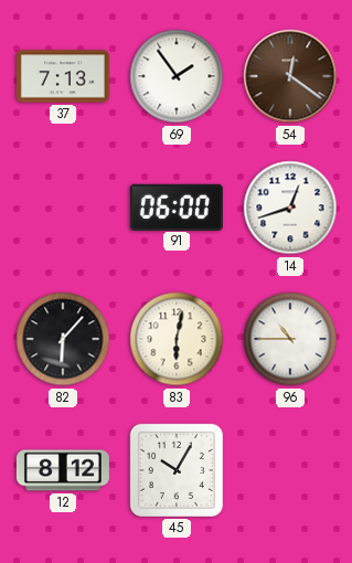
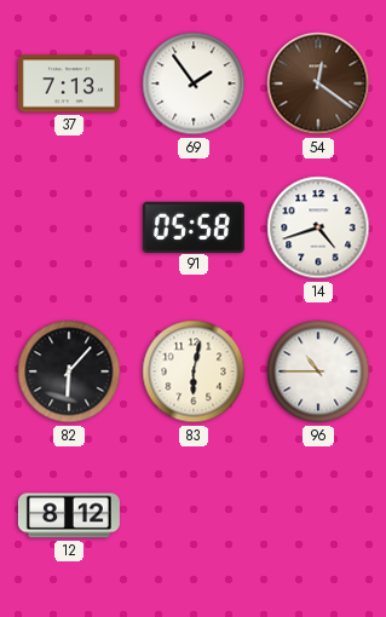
91: 06:00 -> 05:58
14: 12:42 -> 4:42
45: 10:05 -> none
